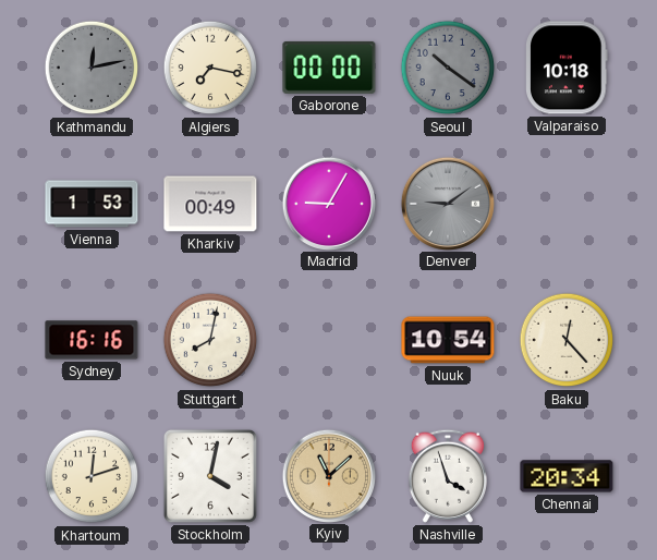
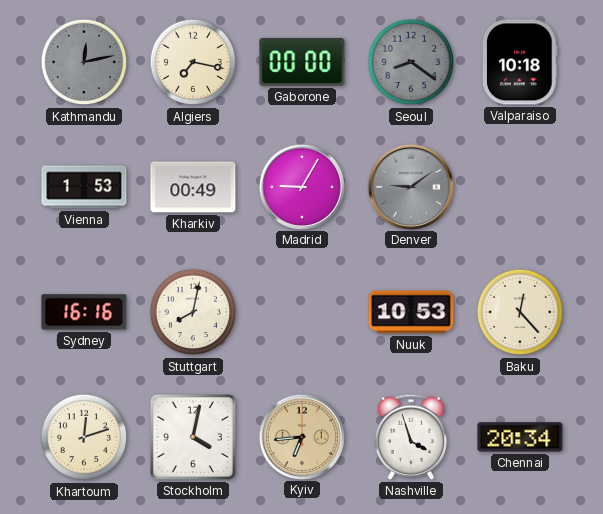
Seoul: 10:21 -> 8:21
Nuuk: 10:54 -> 10:53
Kyiv: 11:08 -> 6:44
